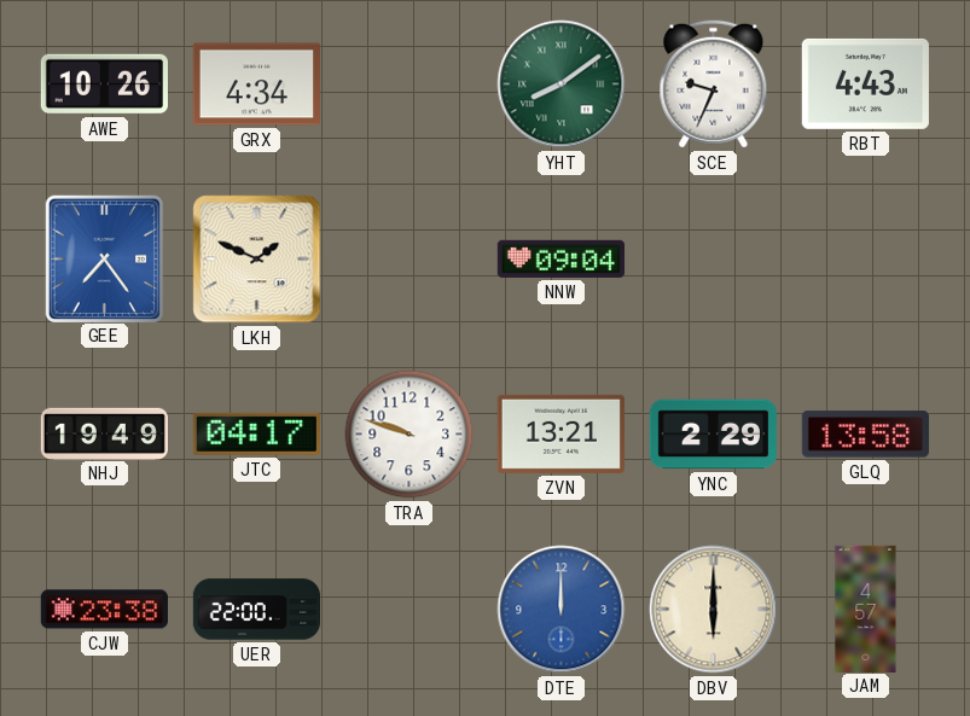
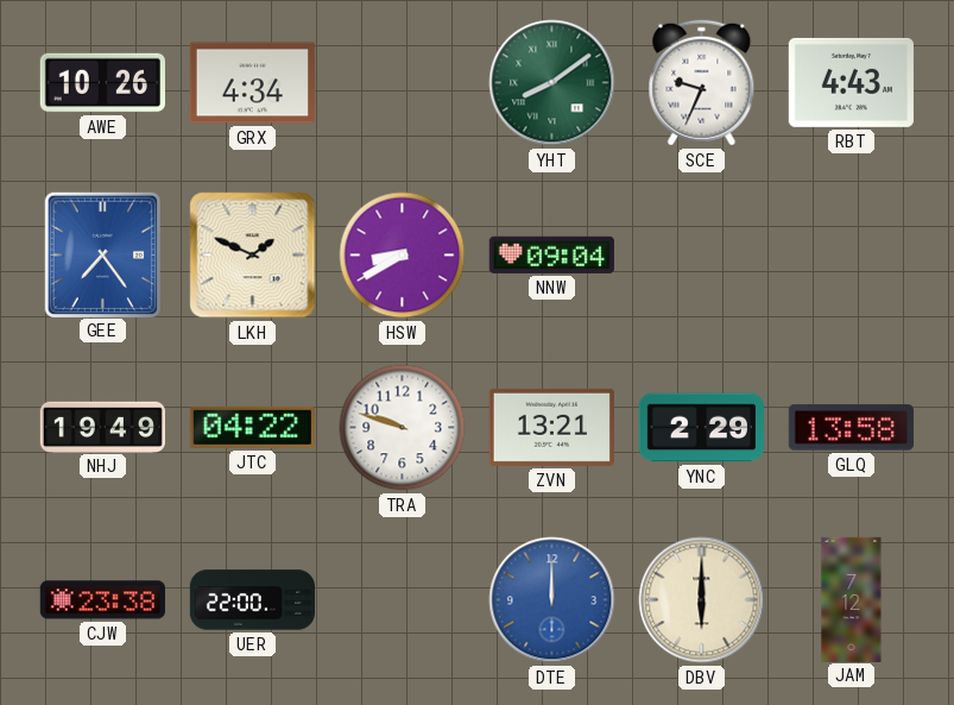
HSW: none -> 8:40
JTC: 04:17 -> 04:22
JAM: 4:57 -> 7:12
